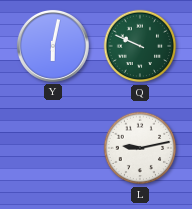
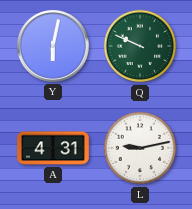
A: none -> 4:31
